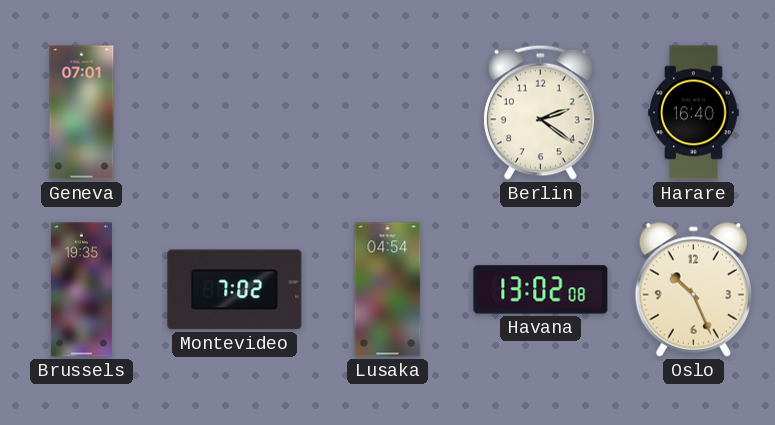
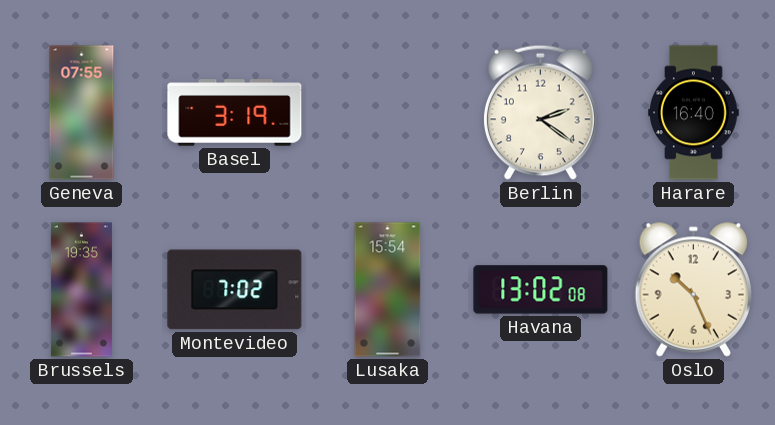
Geneva: 07:01 -> 07:55
Basel: none -> 3:19
Lusaka: 04:54 -> 15:54
